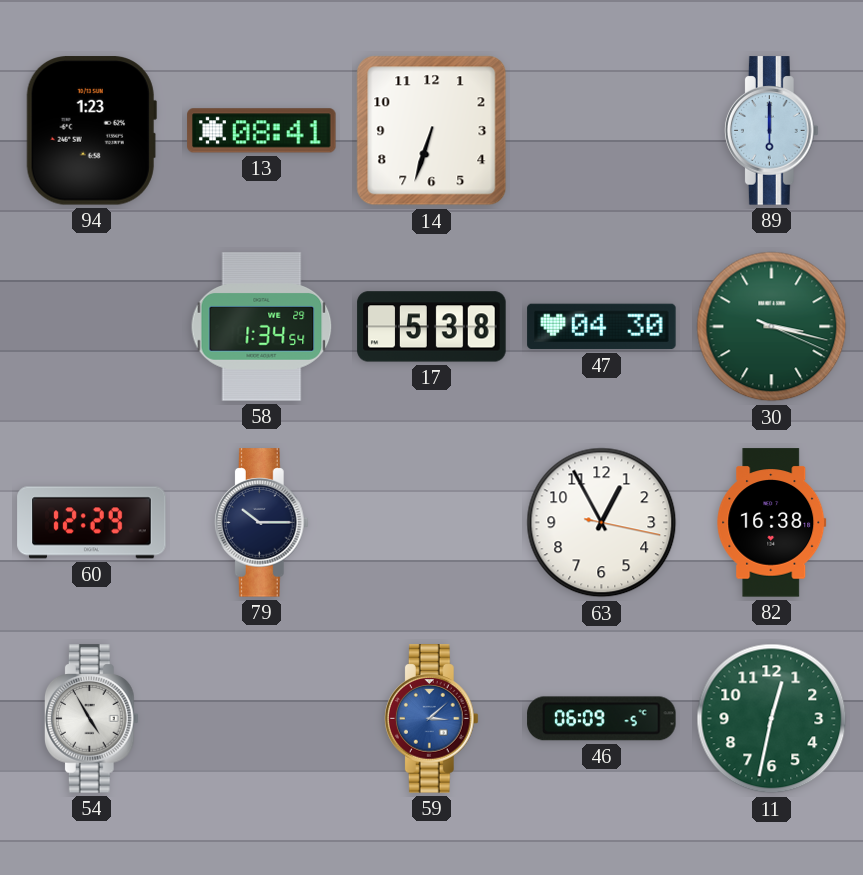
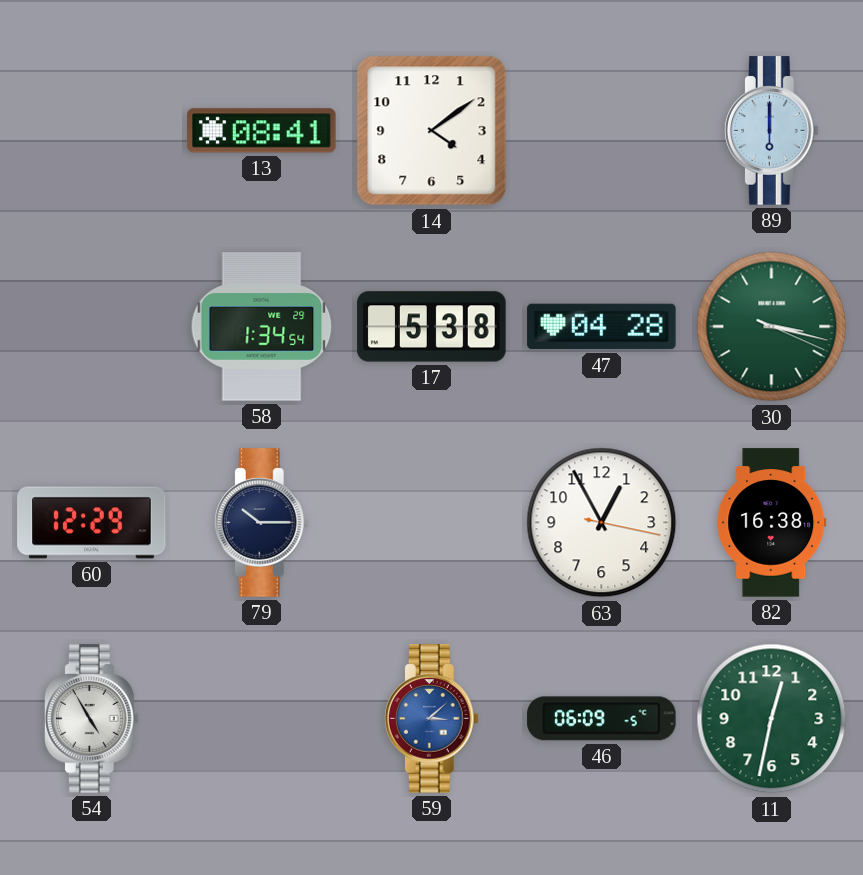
94: 1:23 -> none
14: 6:33 -> 4:09
47: 04:30 -> 04:28
